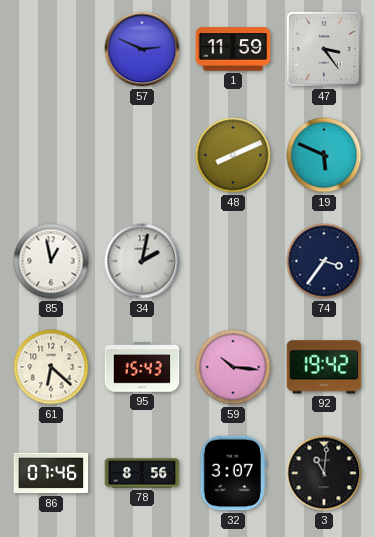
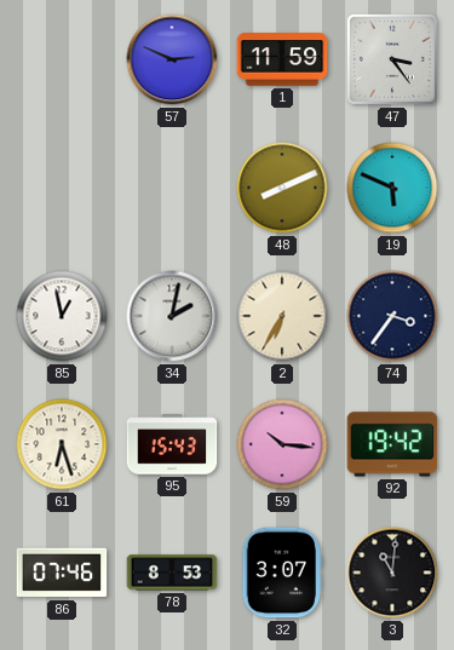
2: none -> 6:35
61: 6:22 -> 6:27
78: 8:56 -> 8:53
